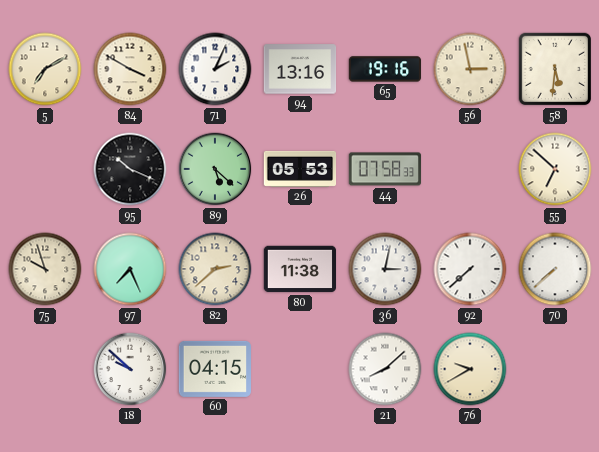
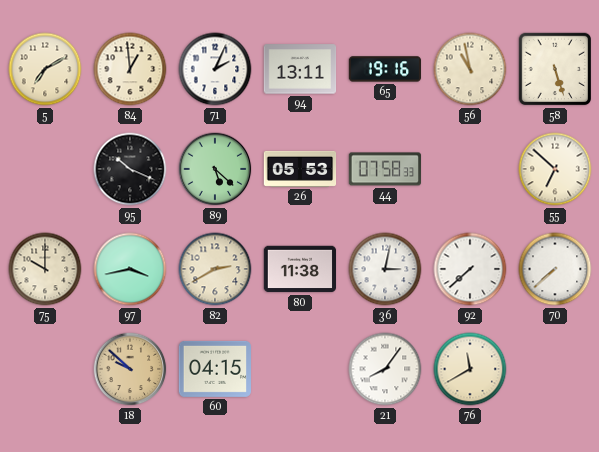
84: 3:50 -> 12:59
94: 13:16 -> 13:11
56: 2:58 -> 10:58
58: 5:31 -> 5:27
75: 9:57 -> 10:00
97: 7:26 -> 3:43
82: 2:38 -> 2:40
18 dial: white -> champagne
21: 8:08 -> 8:06
76: 9:40 -> 11:40
